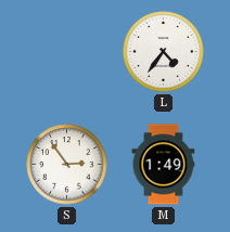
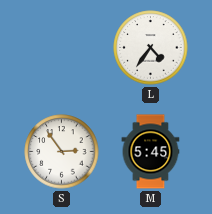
M: 1:49 -> 5:45
